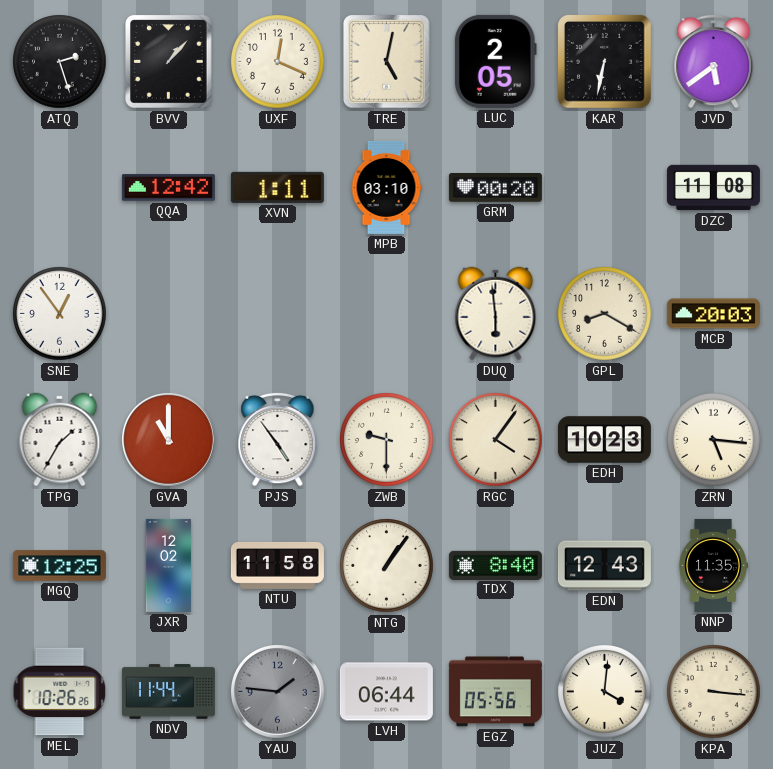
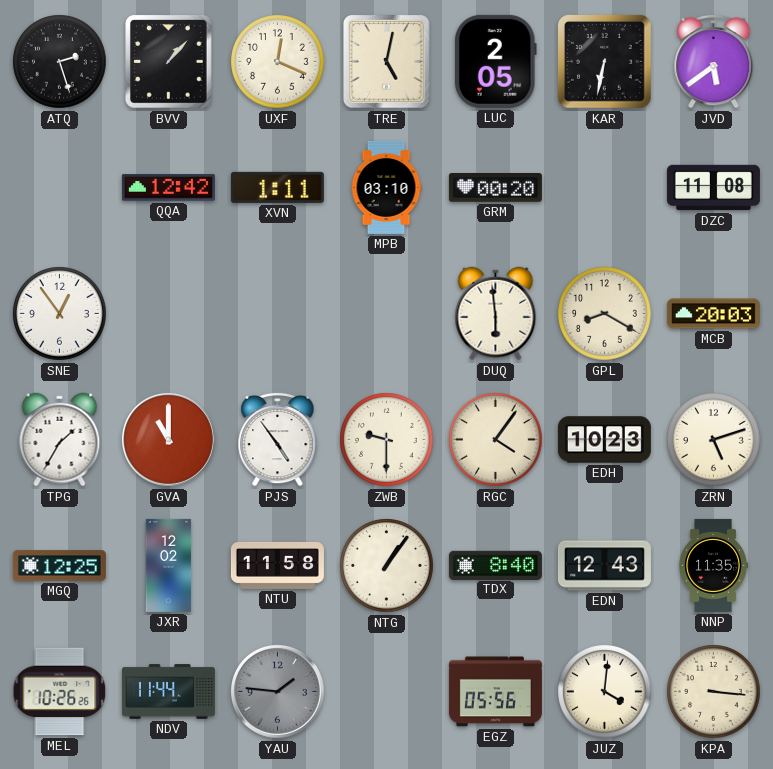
ZRN: 5:16 -> 5:12
LVH: 06:44 -> none
